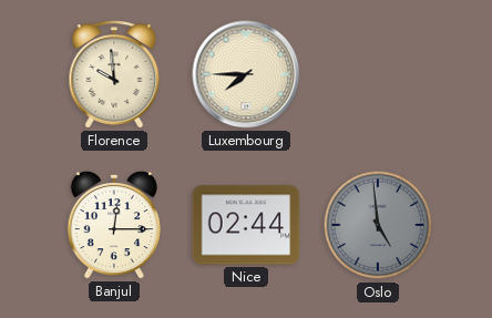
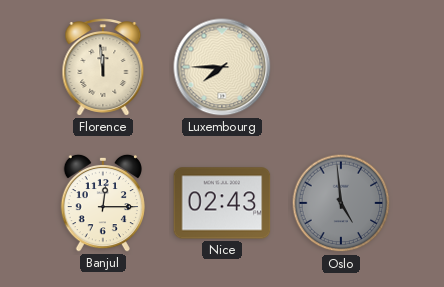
Florence: 9:59 -> 11:59
Nice: 02:44 -> 02:43
